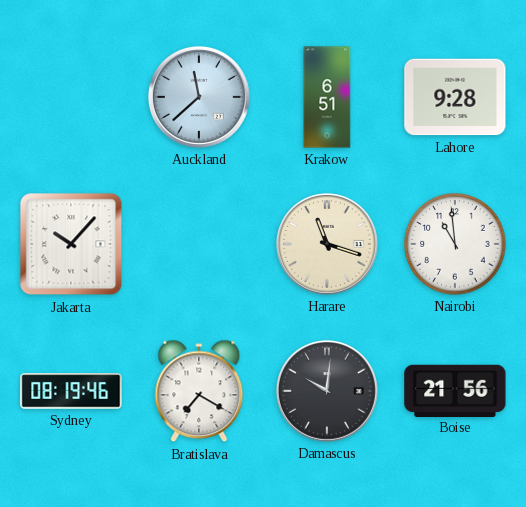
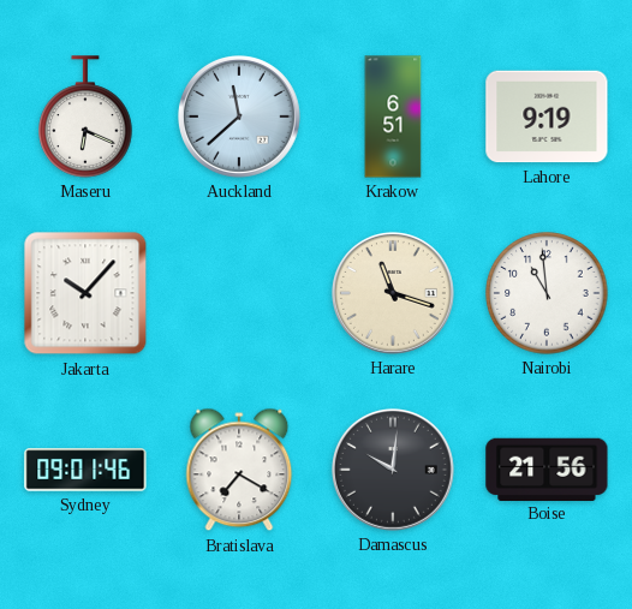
Maseru: none -> 6:19
Lahore: 9:28 -> 9:19
Sydney: 08:19 -> 09:01
